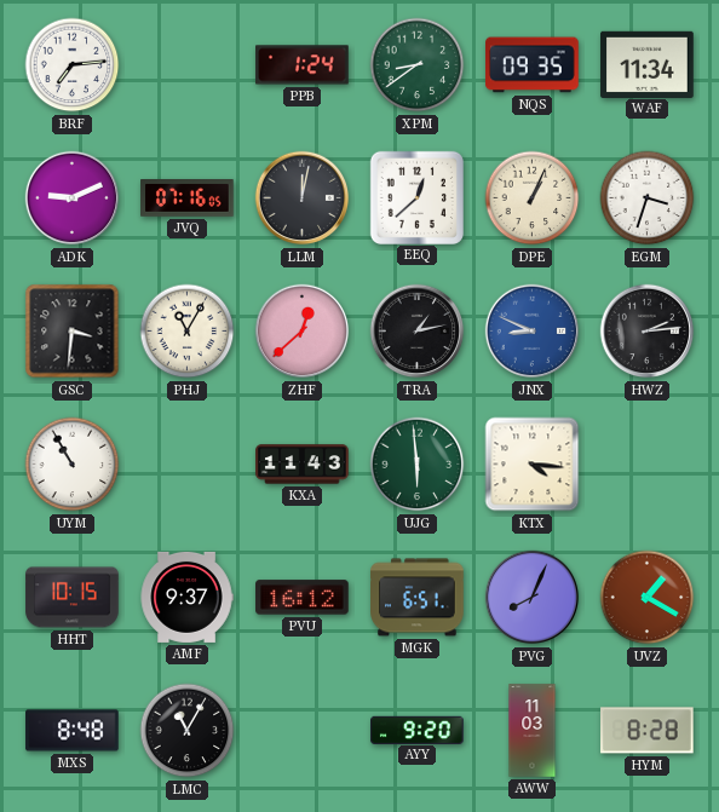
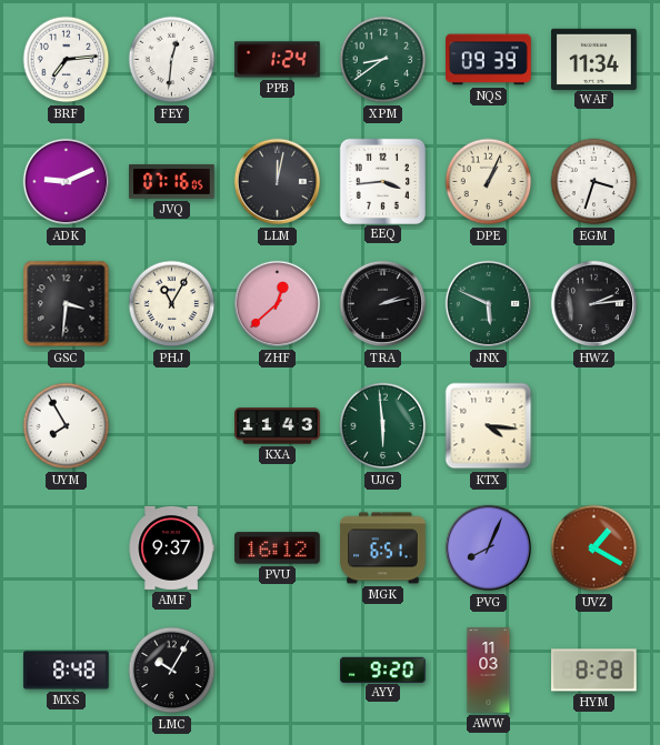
FEY: none -> 12:31
NQS: 09:35 -> 09:39
EEQ: 12:38 -> 3:44
TRA: 1:13 -> 2:13
JNX: 8:49 -> 5:49
JNX dial: blue -> green
UYM: 10:55 -> 7:55
HHT: 10:15 -> none
LMC: 11:05 -> 10:05
